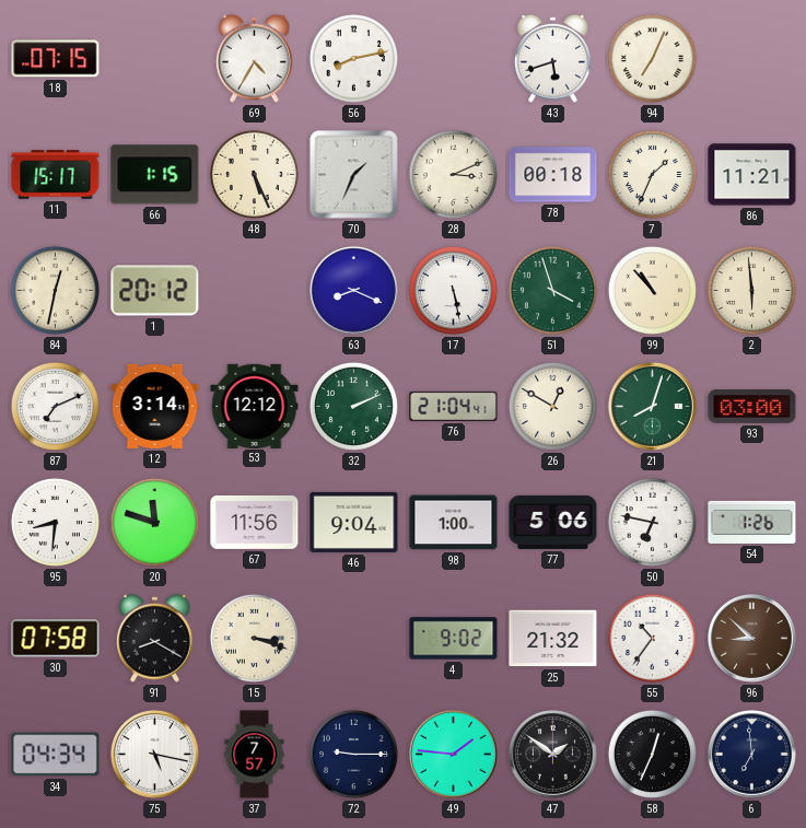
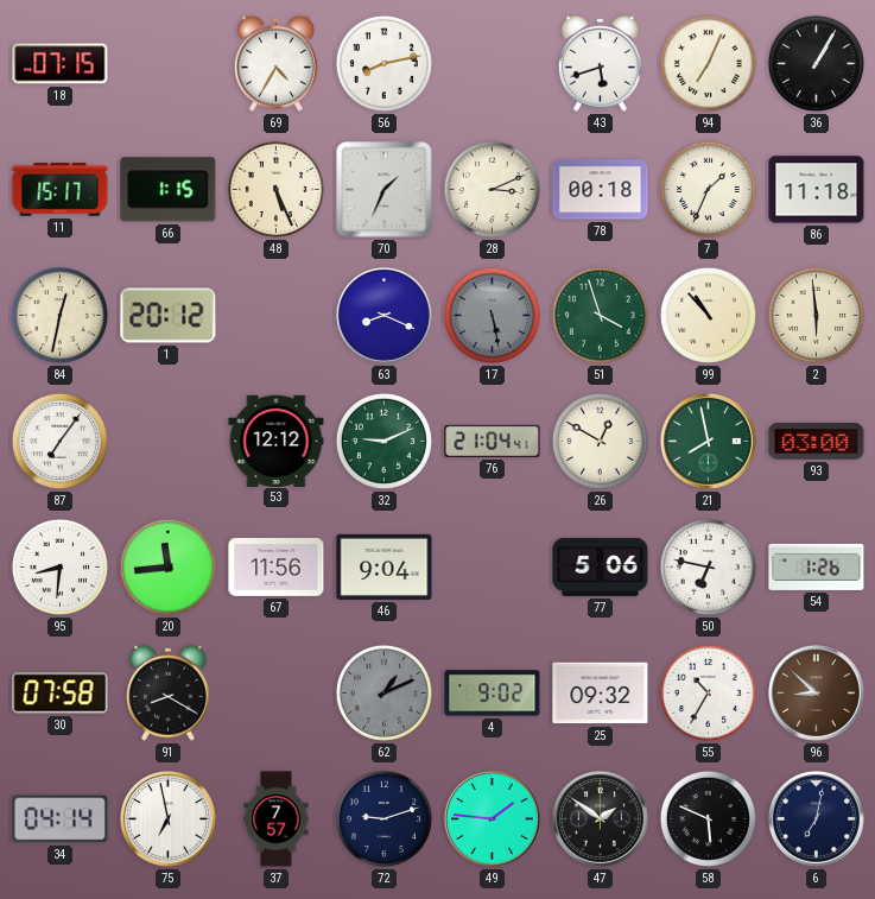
36: none -> 1:05
86: 11:21 -> 11:18
17 dial: white -> grey
87: 7:11 -> 7:06
12: 3:14 -> none
32: 2:11 -> 9:11
21: 8:03 -> 7:58
20: 11:48 -> 11:44
98: 1:00 -> none
15: 3:18 -> none
62: none -> 1:11
25: 21:32 -> 09:32
55: 10:36 -> 10:35
34: 04:34 -> 04:14
75: 5:17 -> 6:58
72: 9:15 -> 9:12
58: 12:34 -> 5:49
6: 6:59 -> 7:02
